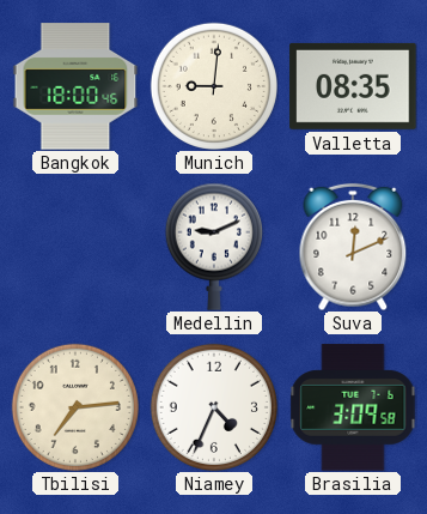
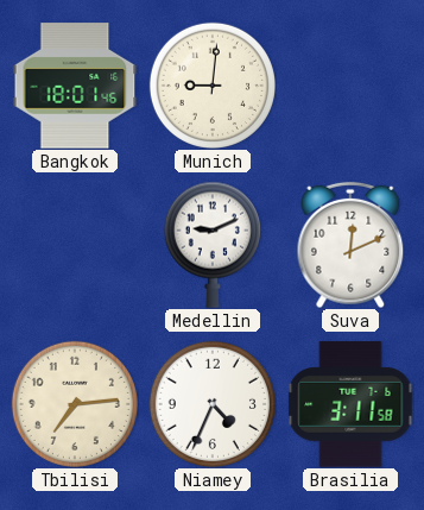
Bangkok: 18:00 -> 18:01
Valletta: 08:35 -> none
Brasilia: 3:09 -> 3:11
